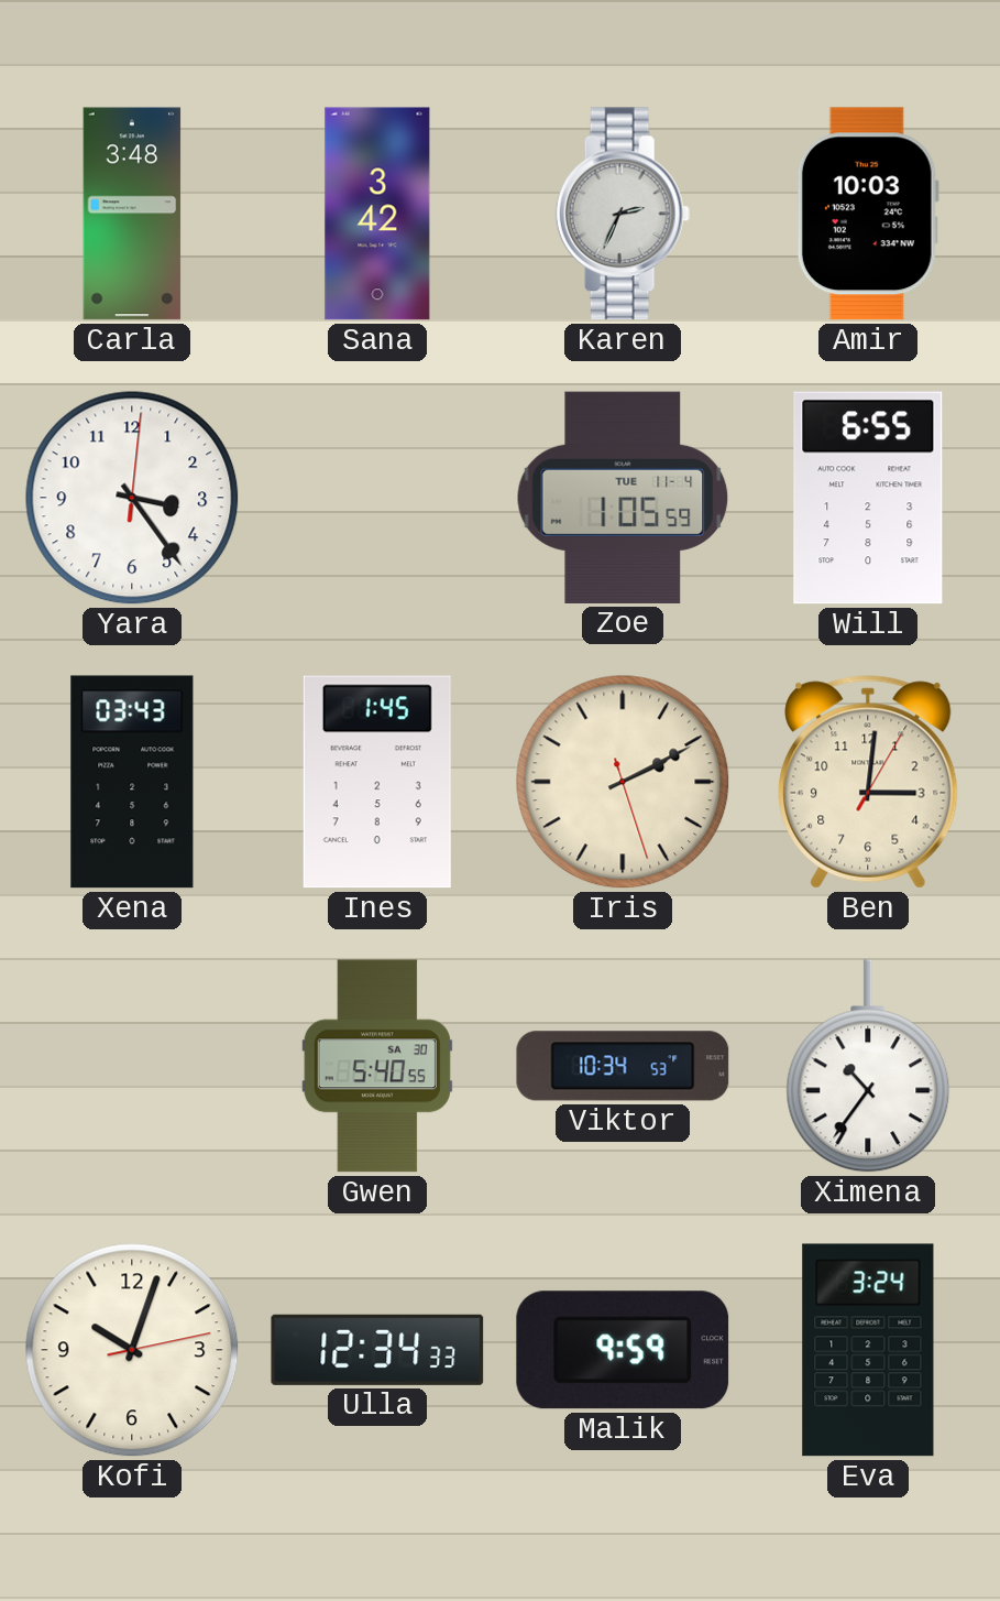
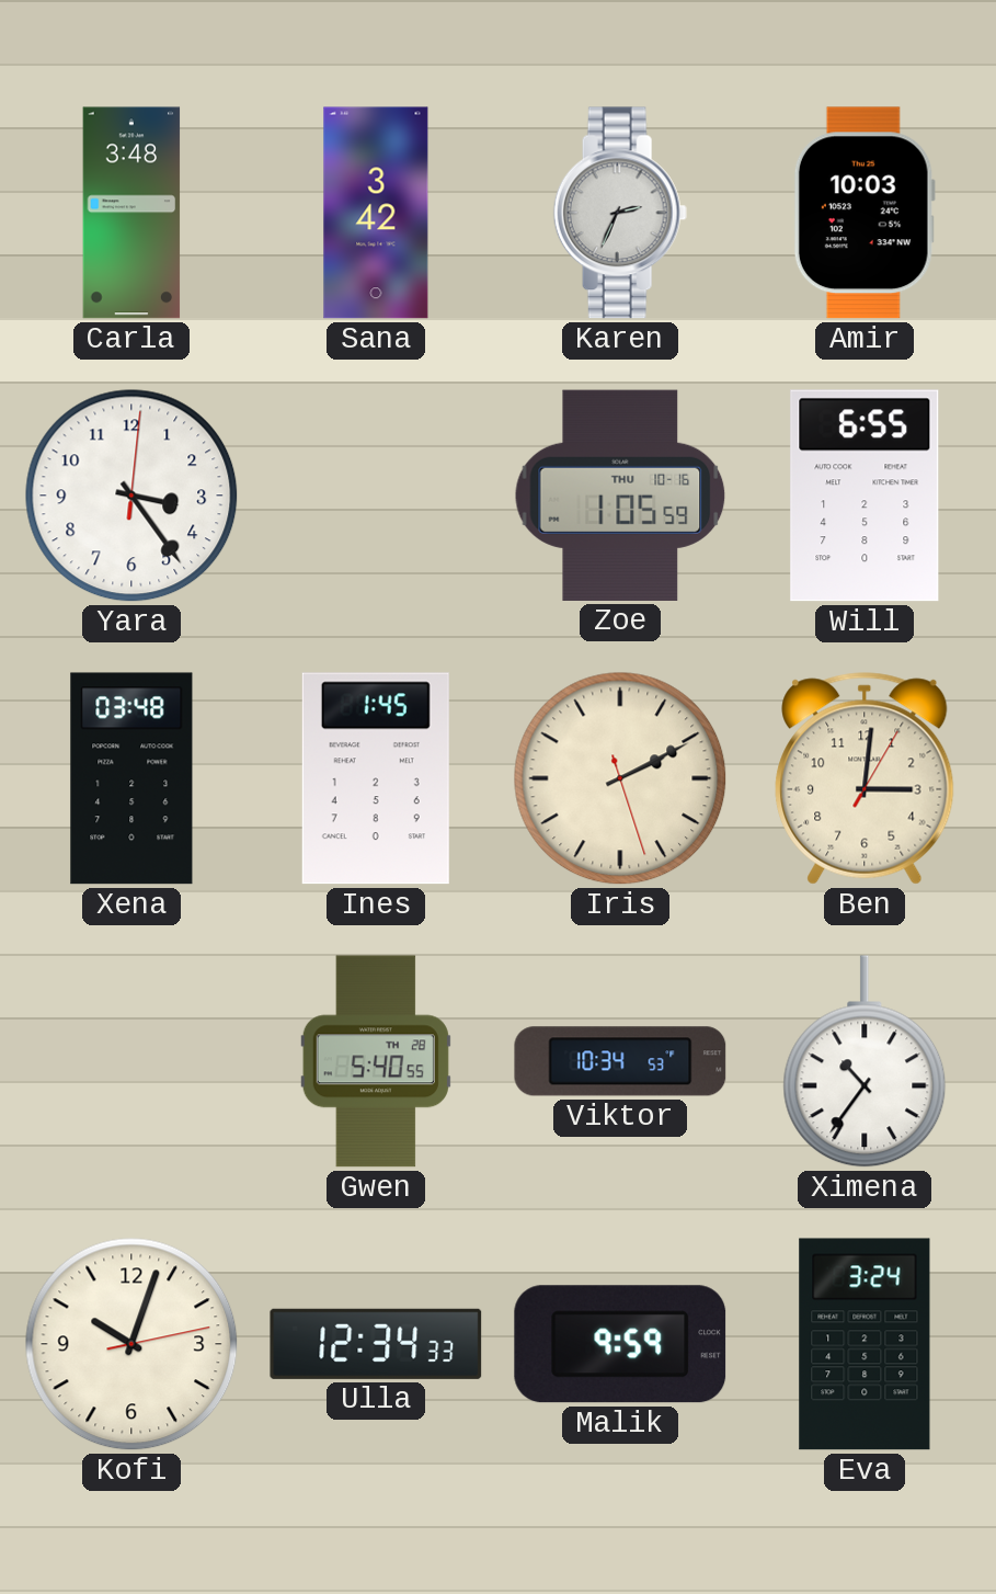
Zoe date: TUE 11-4 -> THU 10-16
Xena: 03:43 -> 03:48
Gwen date: SA 30 -> TH 28
